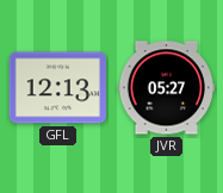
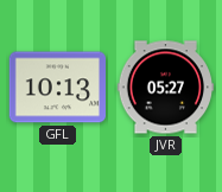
GFL: 12:13 -> 10:13
